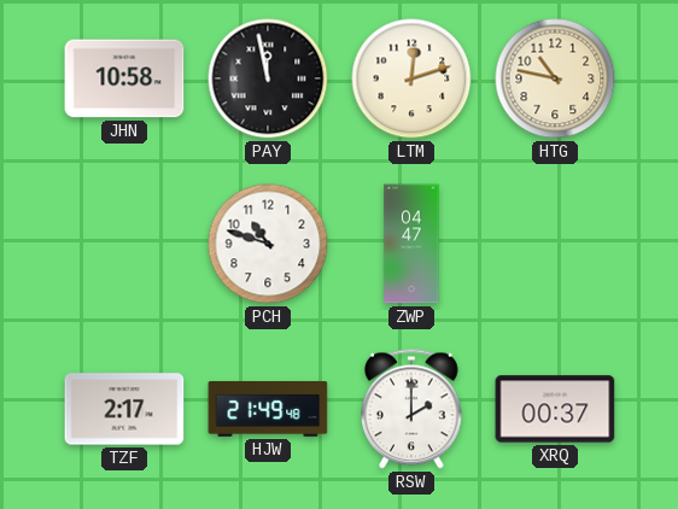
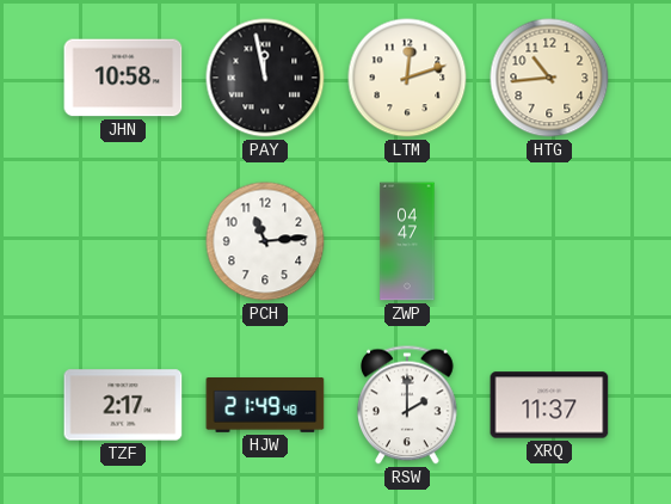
HTG: 10:47 -> 10:44
PCH: 10:48 -> 11:14
XRQ: 00:37 -> 11:37
